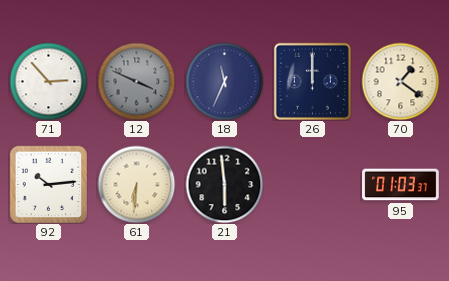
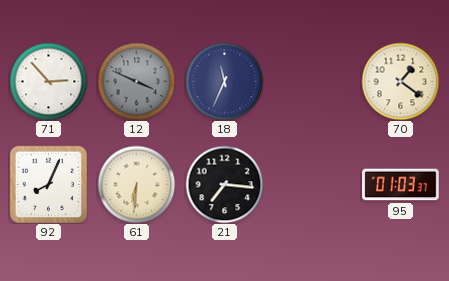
26: 12:00 -> none
92: 10:14 -> 8:04
21: 5:59 -> 7:16
